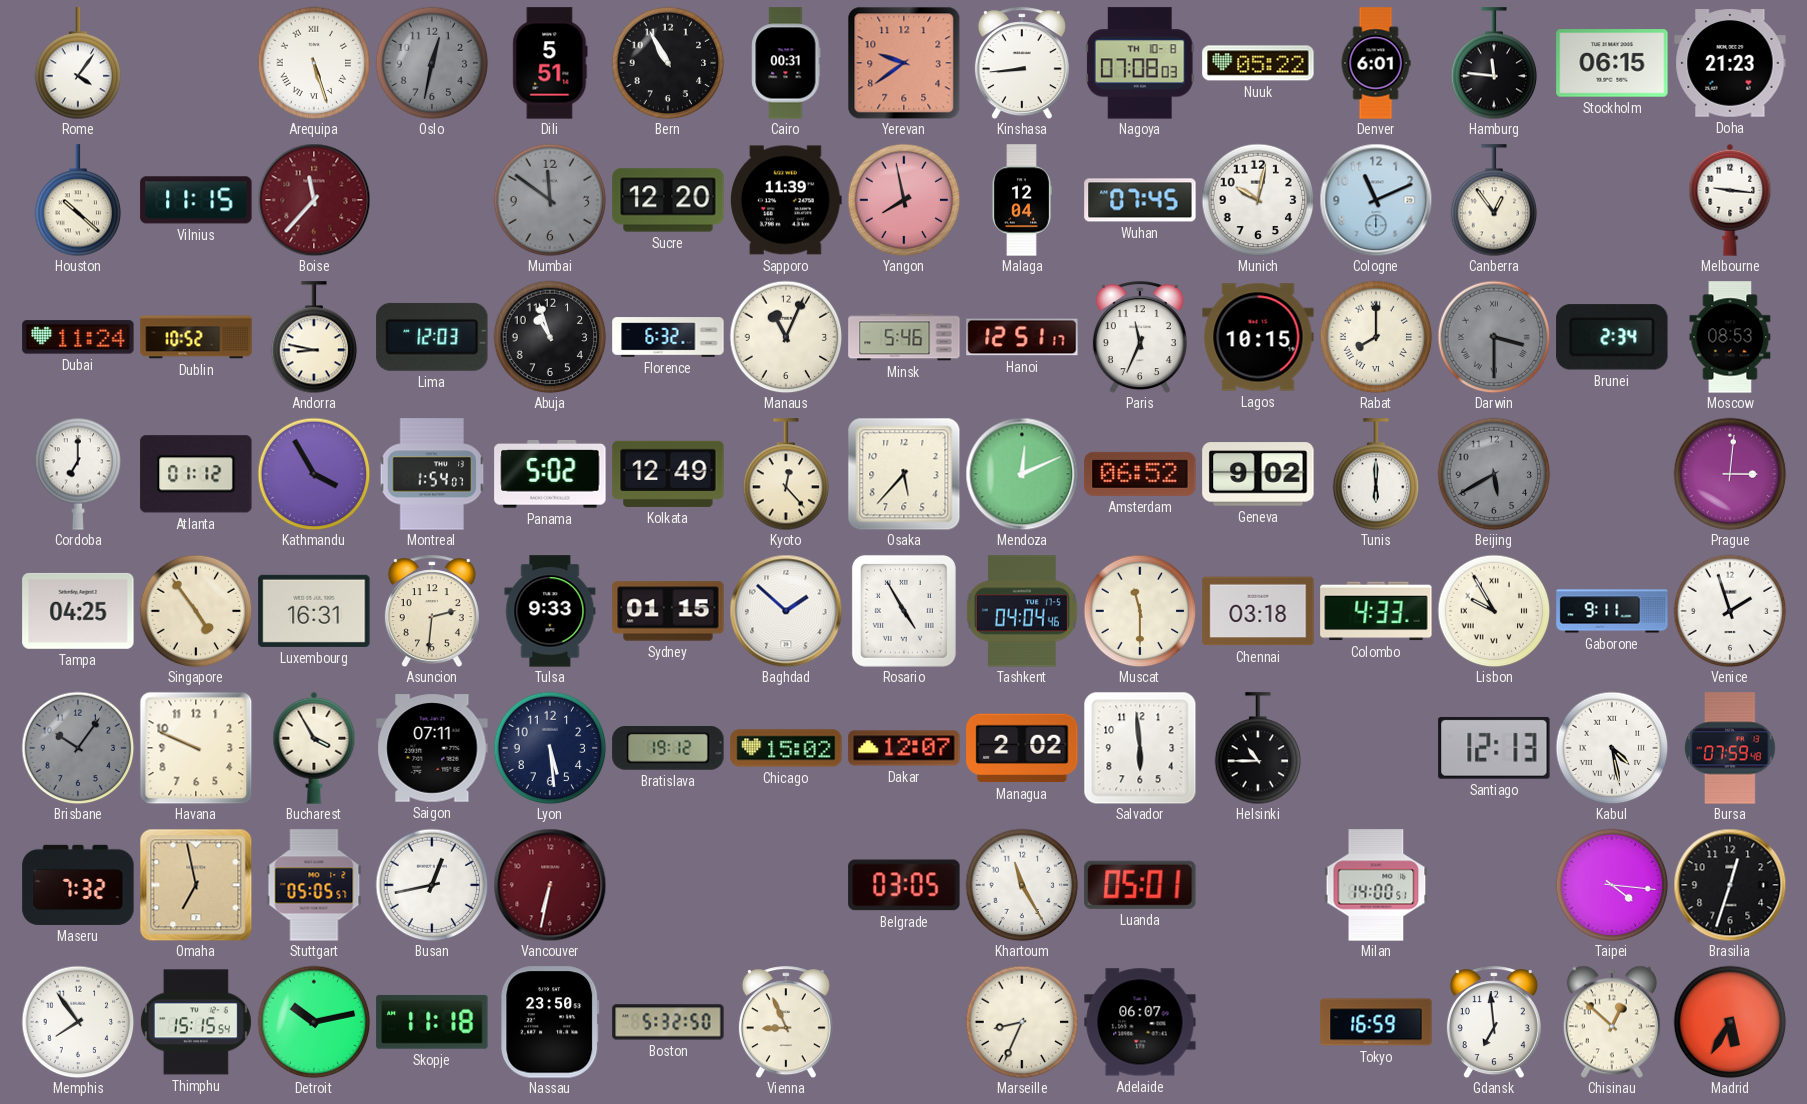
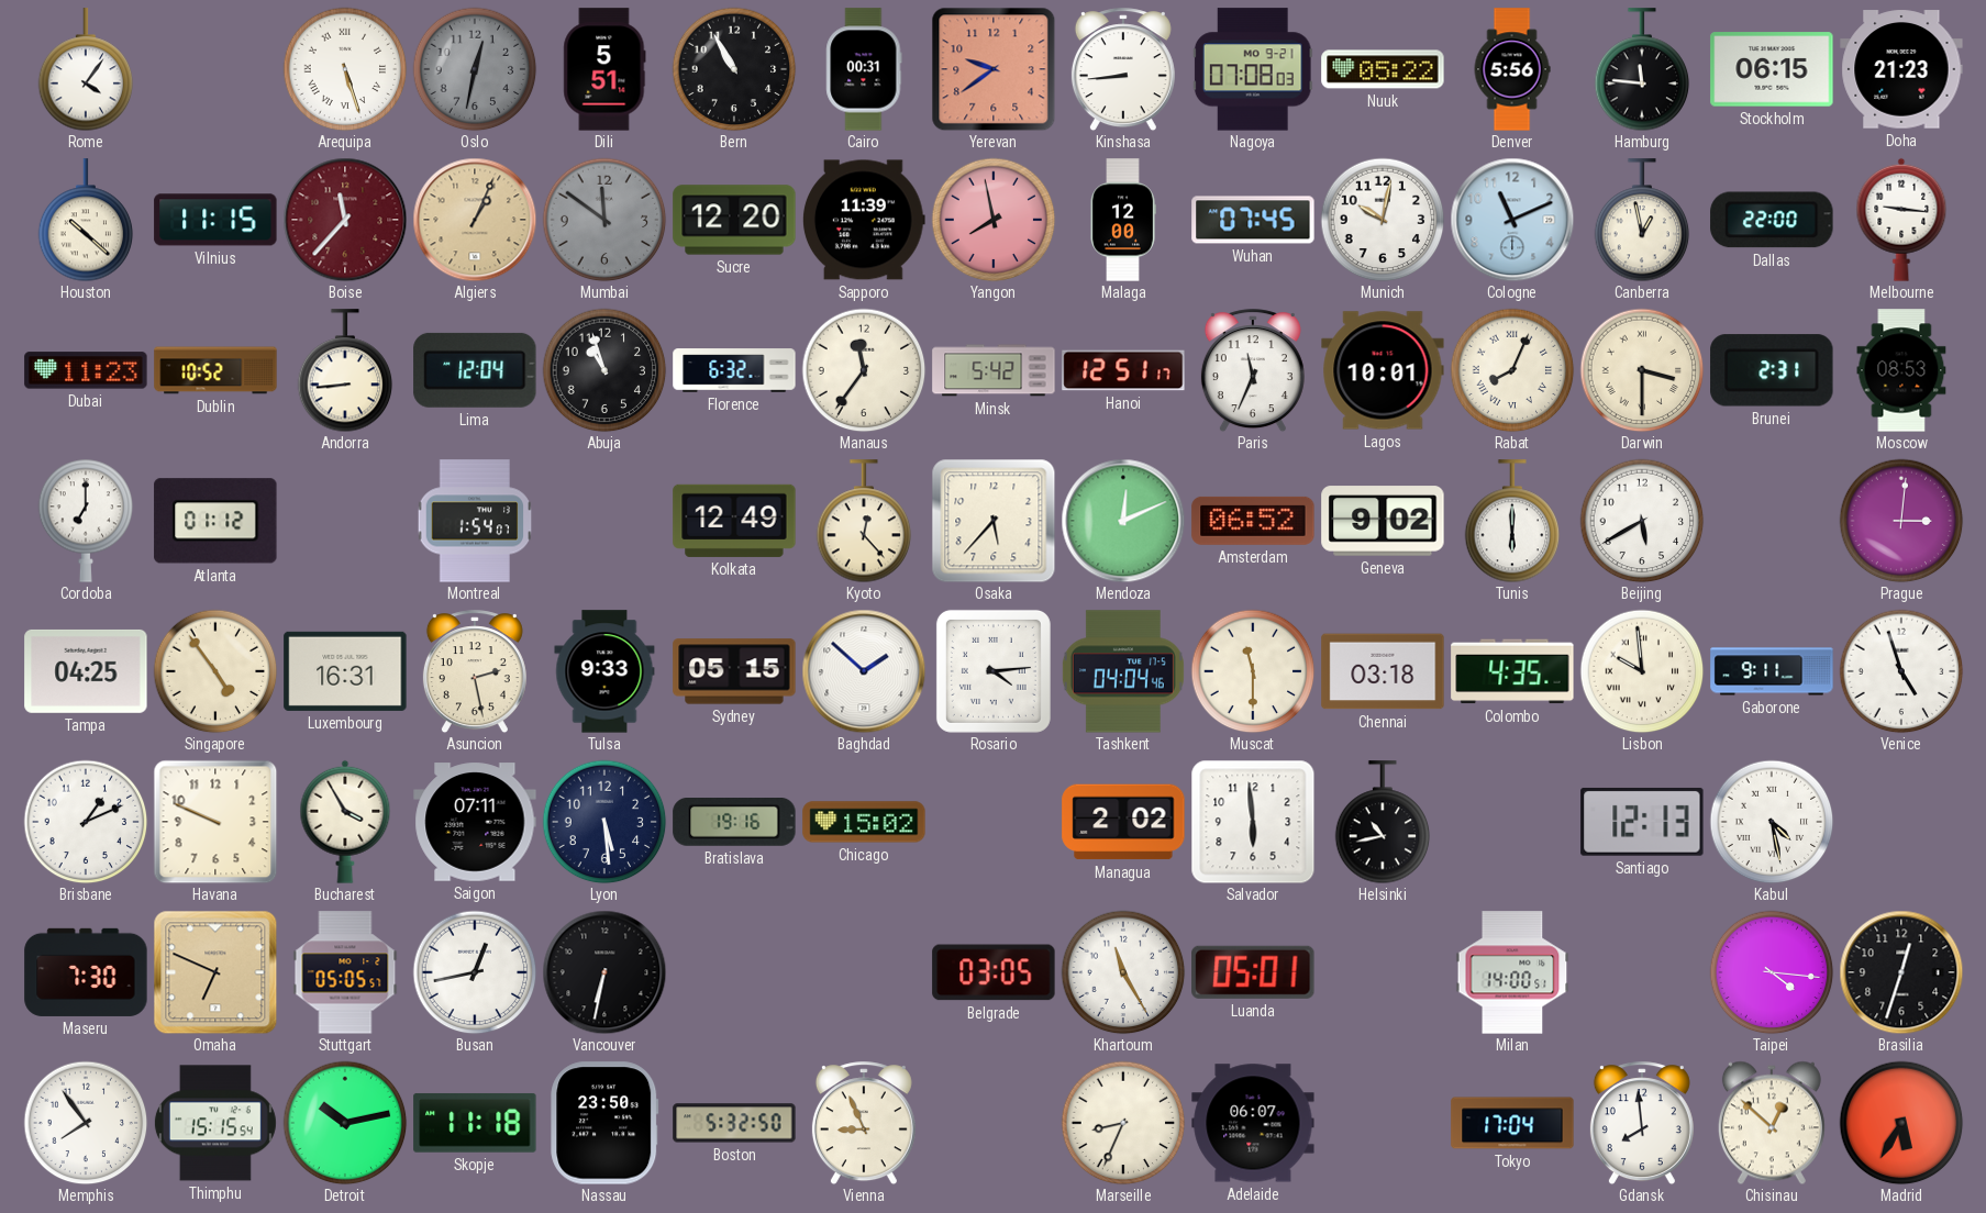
Nagoya date: TH 10-8 -> MO 9-21
Denver: 6:01 -> 5:56
Algiers: none -> 1:04
Malaga: 12:04 -> 12:00
Canberra: 12:54 -> 12:58
Dallas: none -> 22:00
Dubai: 11:24 -> 11:23
Andorra: 8:47 -> 8:44
Lima: 12:03 -> 12:04
Manaus: 11:04 -> 11:36
Minsk: 5:46 -> 5:42
Lagos: 10:15 -> 10:01
Rabat: 8:00 -> 8:04
Darwin dial: grey -> cream
Brunei: 2:34 -> 2:31
Kathmandu: 3:55 -> none
Panama: 5:02 -> none
Beijing dial: grey -> white
Asuncion: 2:31 -> 2:28
Sydney: 01:15 -> 05:15
Rosario: 4:55 -> 4:14
Colombo: 4:33 -> 4:35
Lisbon: 9:55 -> 9:59
Venice: 1:57 -> 4:57
Brisbane: 10:06 -> 1:11
Brisbane dial: grey -> white
Bratislava: 19:12 -> 19:16
Dakar: 12:07 -> none
Helsinki: 10:45 -> 10:43
Bursa: 07:59 -> none
Maseru: 7:32 -> 7:30
Omaha: 6:58 -> 6:49
Vancouver dial: burgundy -> black
Tokyo: 16:59 -> 17:04
Gdansk: 6:59 -> 7:59
